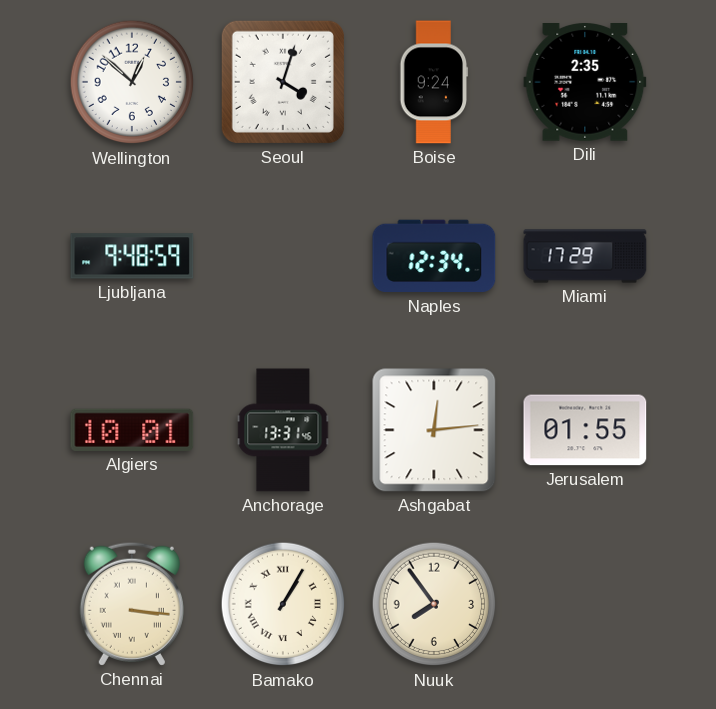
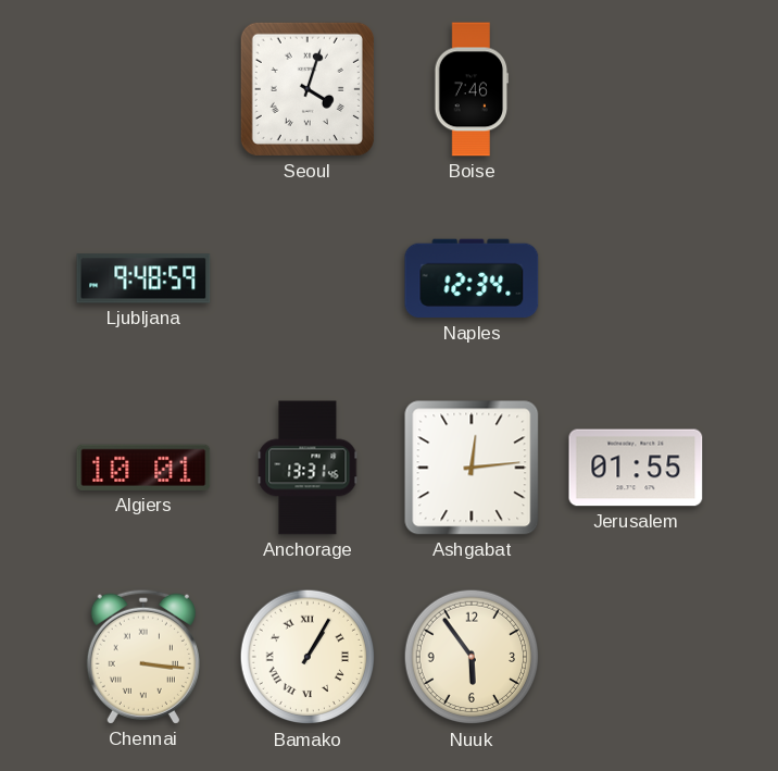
Wellington: 12:52 -> none
Boise: 9:24 -> 7:46
Dili: 2:35 -> none
Miami: 17:29 -> none
Nuuk: 7:54 -> 5:54
